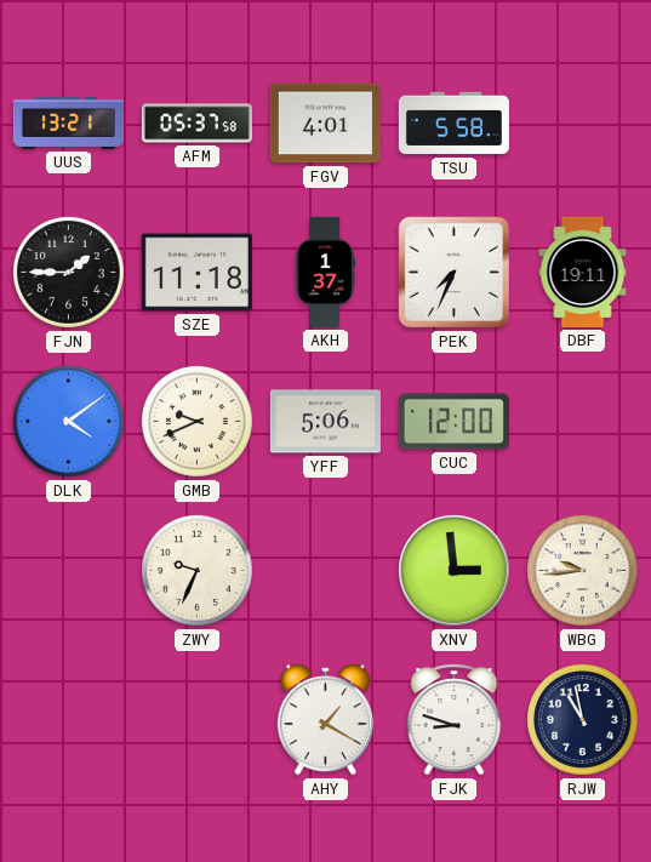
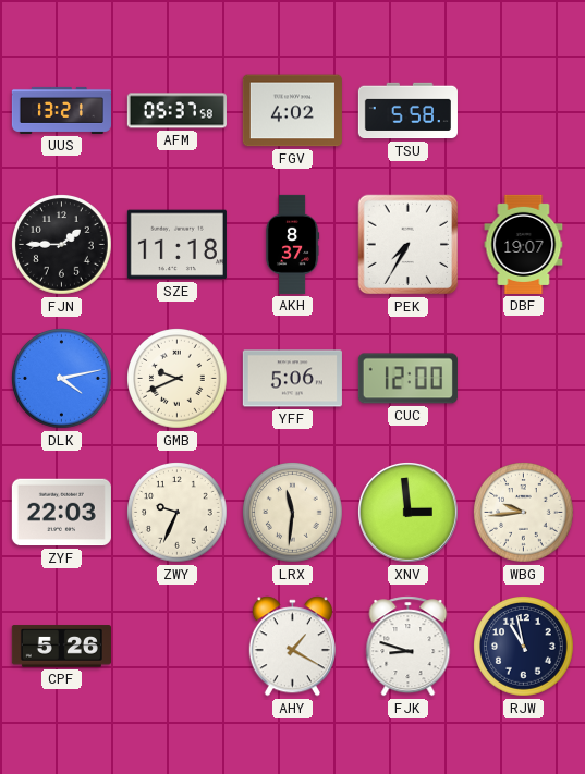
FGV: 4:01 -> 4:02
AKH: 1:37 -> 8:37
PEK: 7:34 -> 7:35
DBF: 19:11 -> 19:07
DLK: 4:09 -> 4:13
ZYF: none -> 22:03
LRX: none -> 11:31
CPF: none -> 5:26
